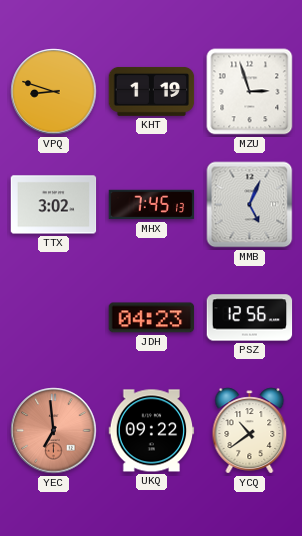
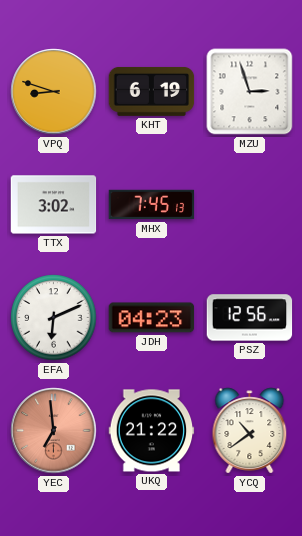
KHT: 1:19 -> 6:19
MMB: 5:04 -> none
EFA: none -> 6:11
UKQ: 09:22 -> 21:22
